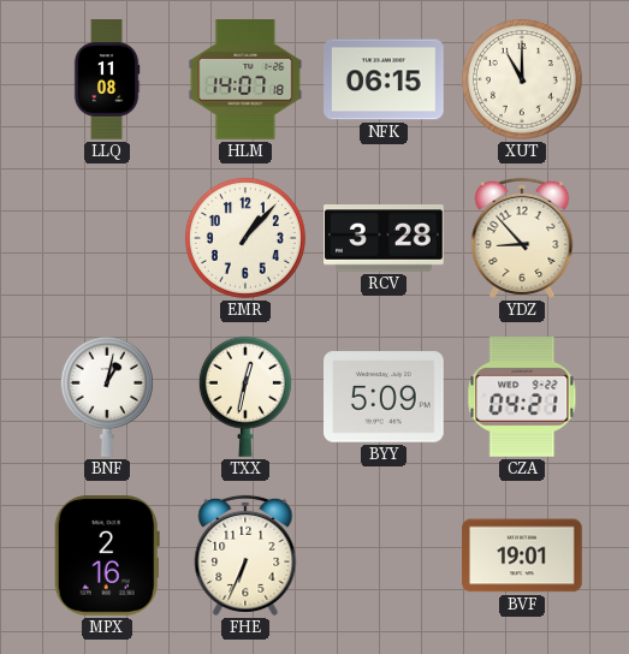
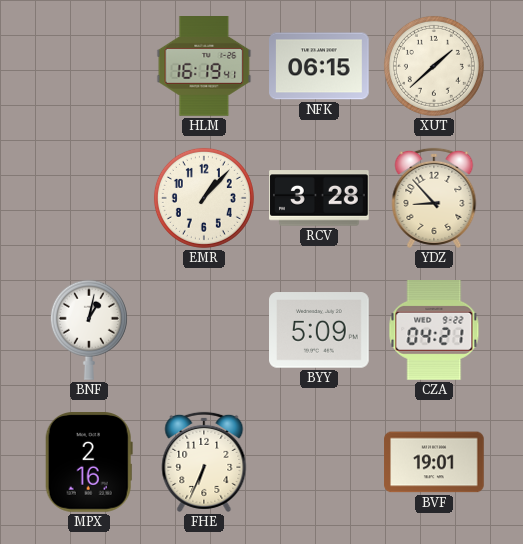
LLQ: 11:08 -> none
HLM: 14:07 -> 16:19
XUT: 11:00 -> 1:38
TXX: 12:32 -> none
